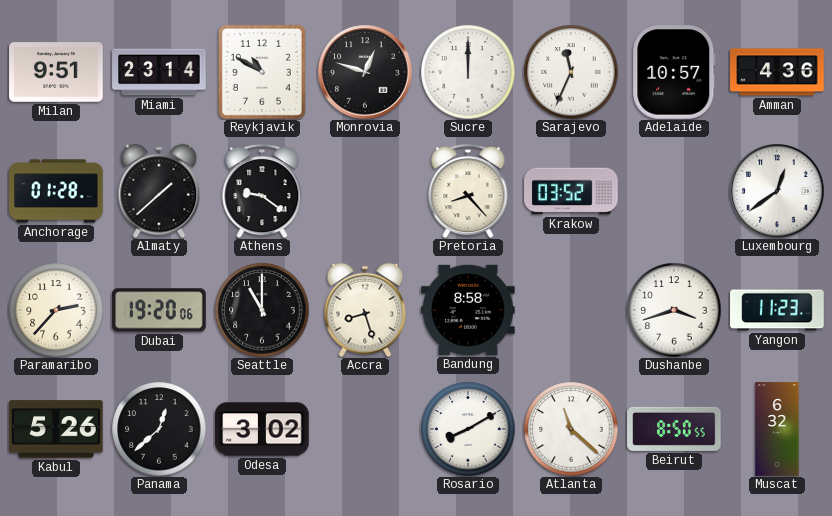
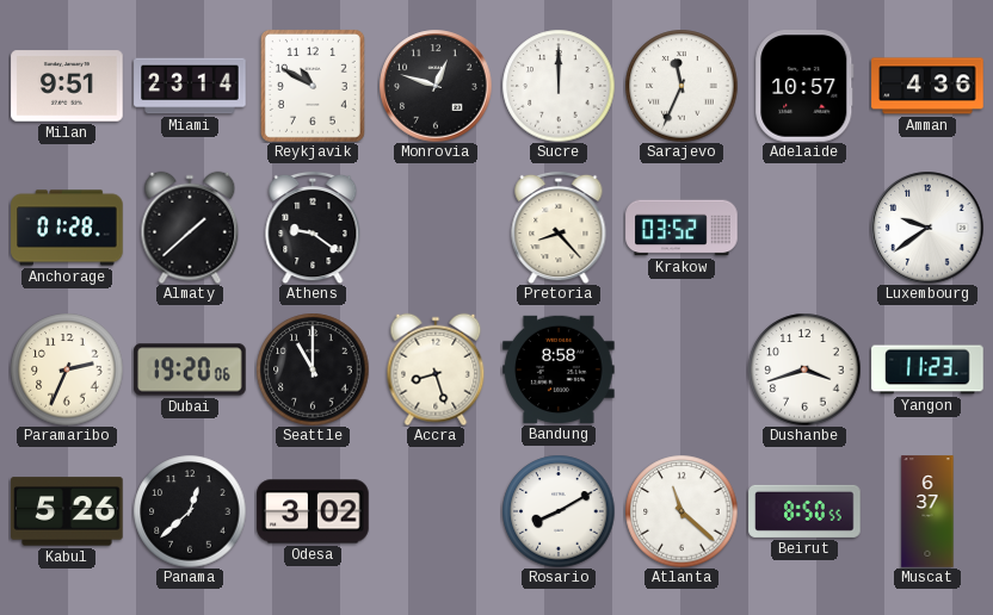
Luxembourg: 12:39 -> 9:39
Paramaribo: 2:37 -> 2:34
Muscat: 6:32 -> 6:37
